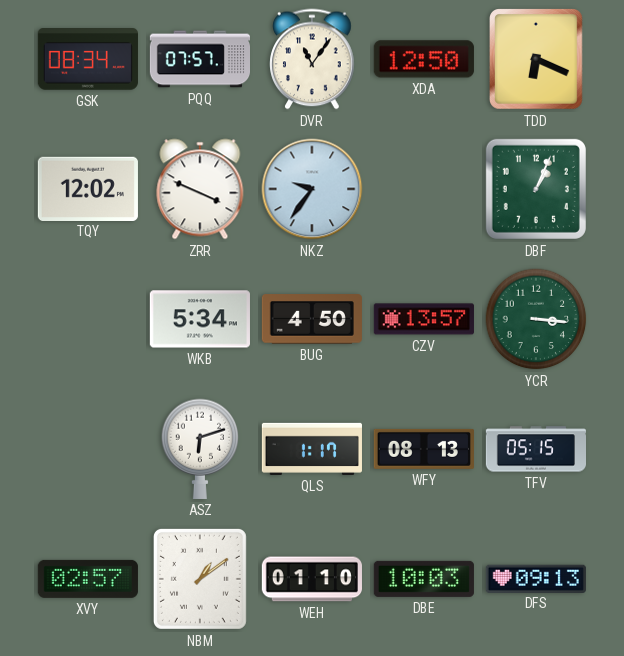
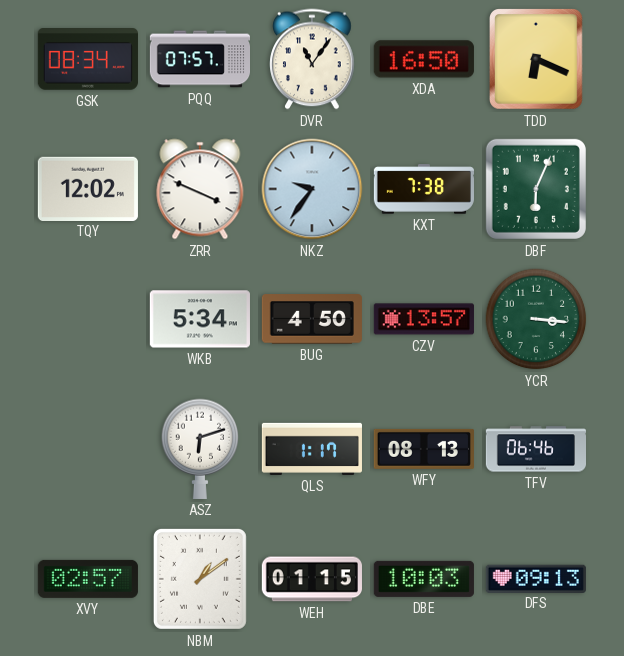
XDA: 12:50 -> 16:50
KXT: none -> 7:38
DBF: 1:04 -> 6:04
TFV: 05:15 -> 06:46
WEH: 01:10 -> 01:15
